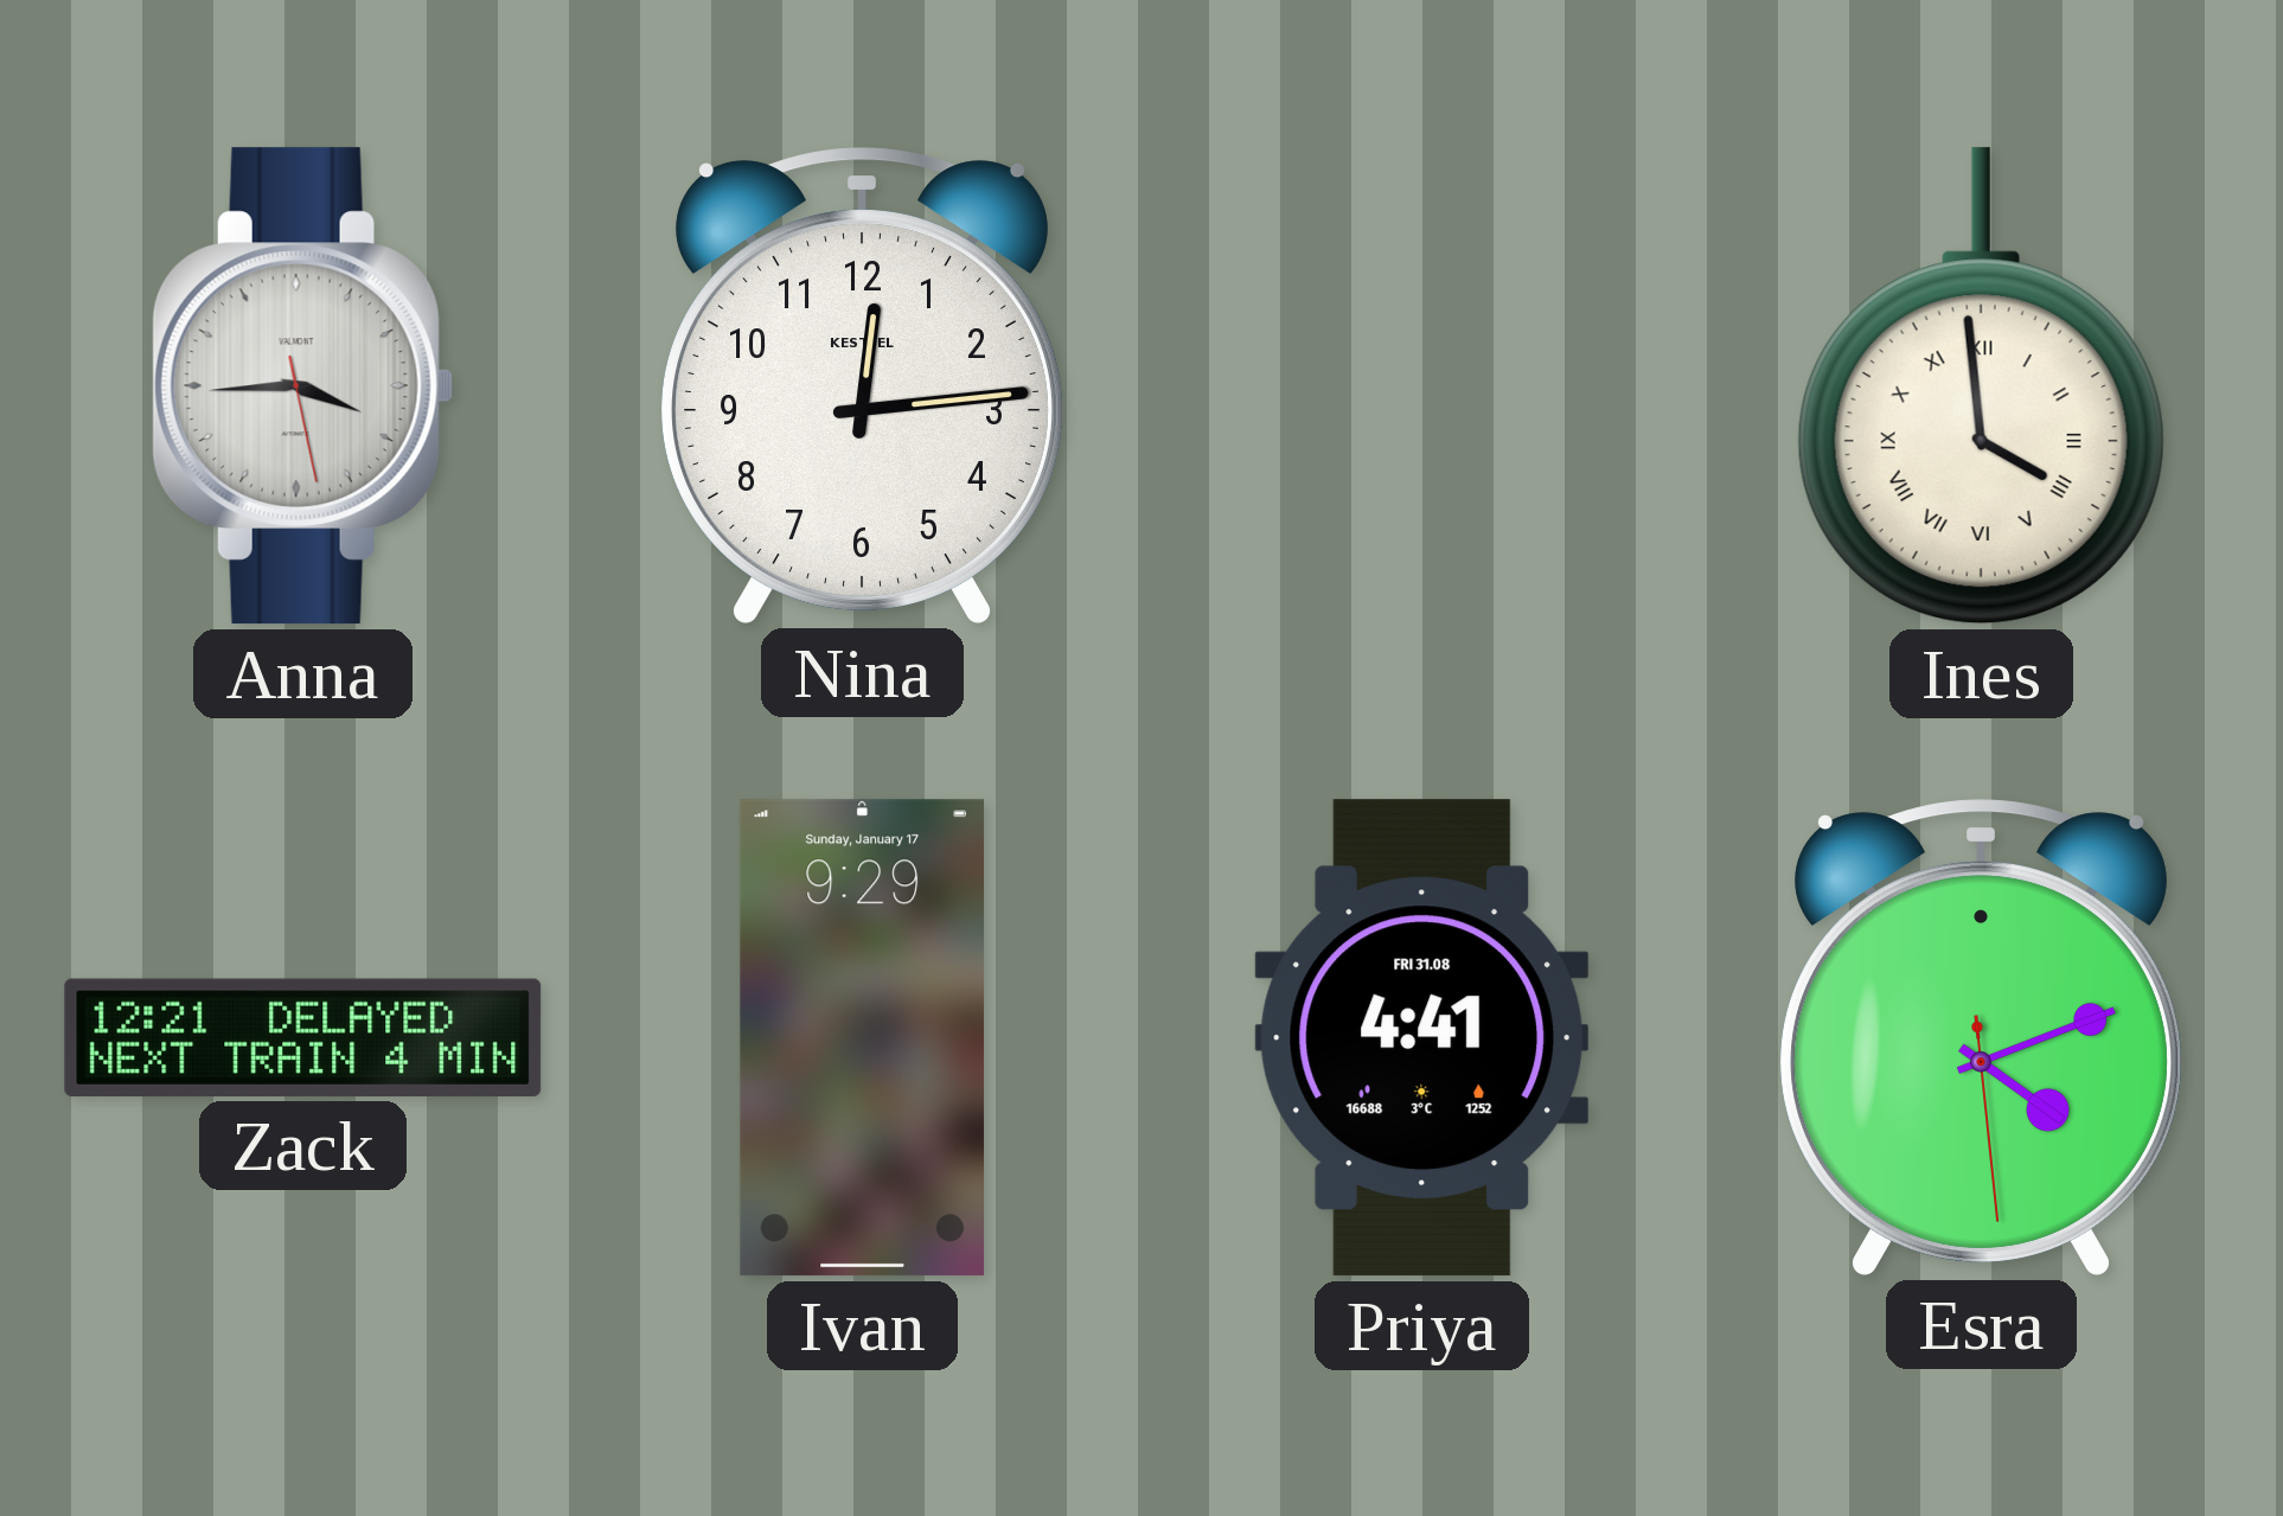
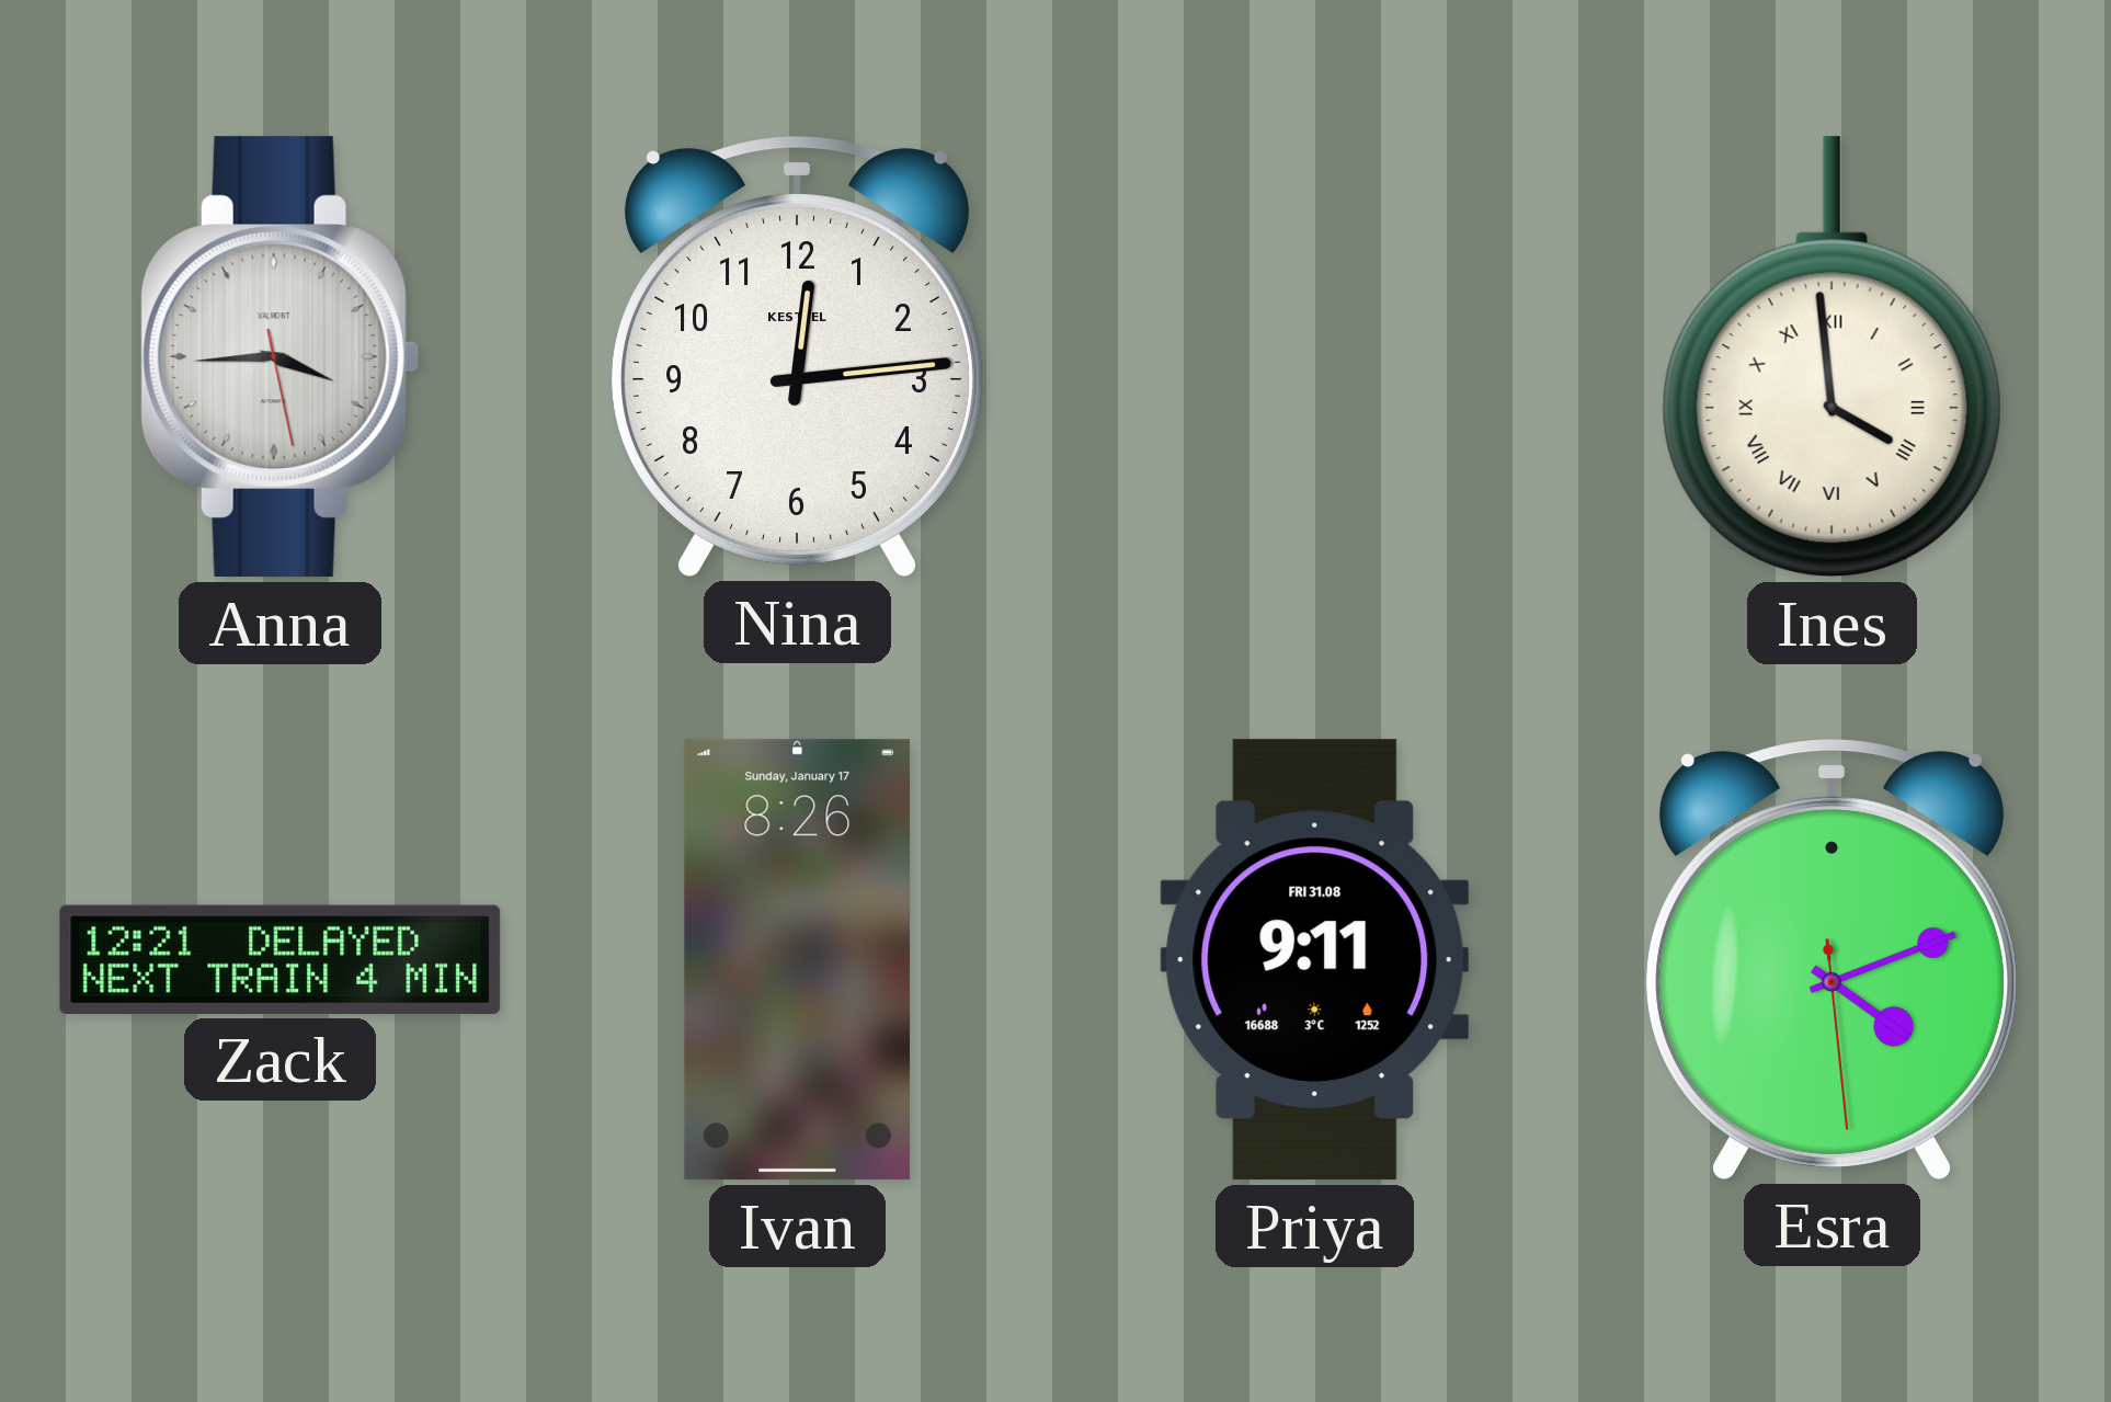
Ivan: 9:29 -> 8:26
Priya: 4:41 -> 9:11
